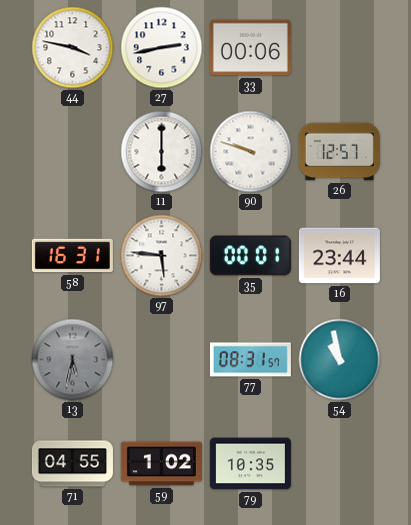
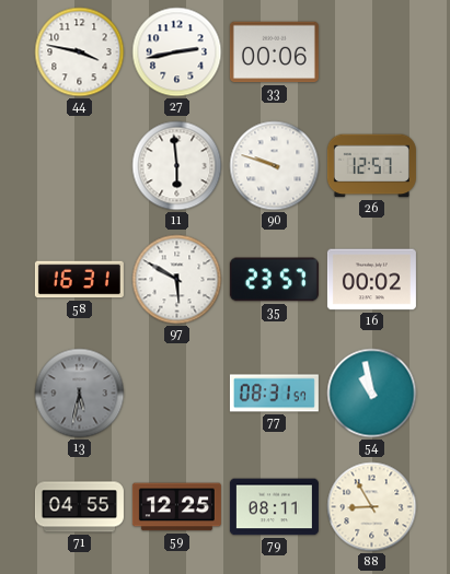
11: 6:00 -> 5:59
97: 5:46 -> 5:50
35: 00:01 -> 23:57
16: 23:44 -> 00:02
59: 1:02 -> 12:25
79: 10:35 -> 08:11
88: none -> 8:55
